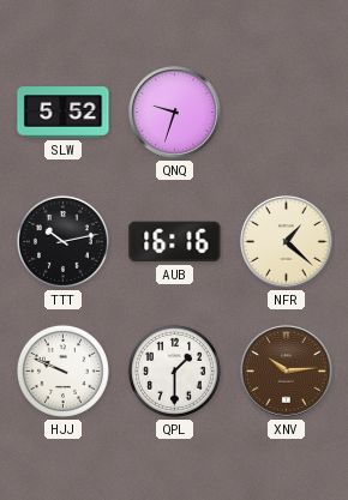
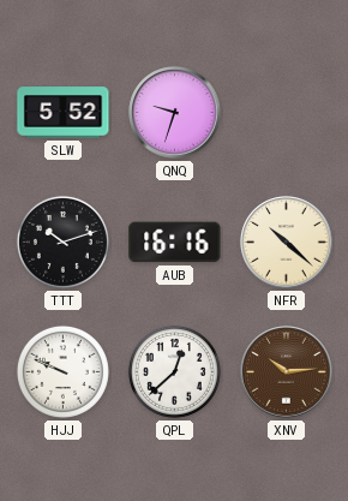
TTT: 10:13 -> 10:12
NFR: 1:22 -> 10:22
QPL: 1:30 -> 12:38
